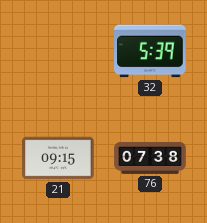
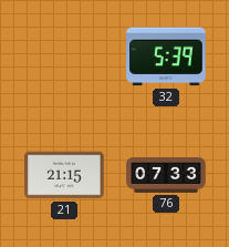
21: 09:15 -> 21:15
76: 07:38 -> 07:33
